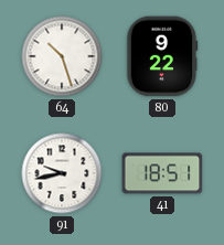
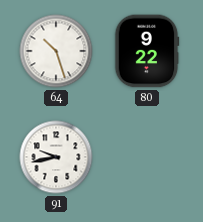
41: 18:51 -> none
